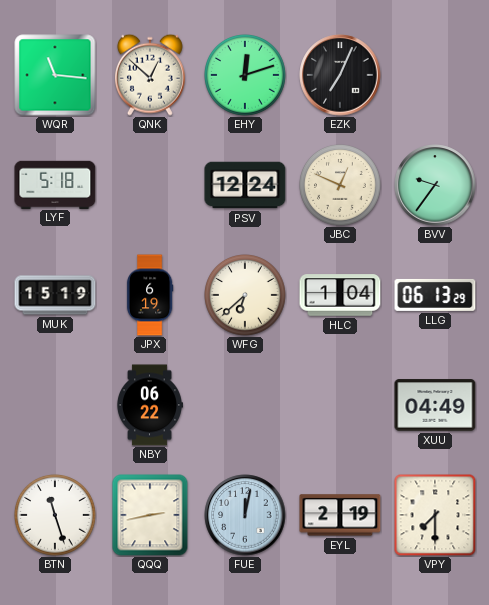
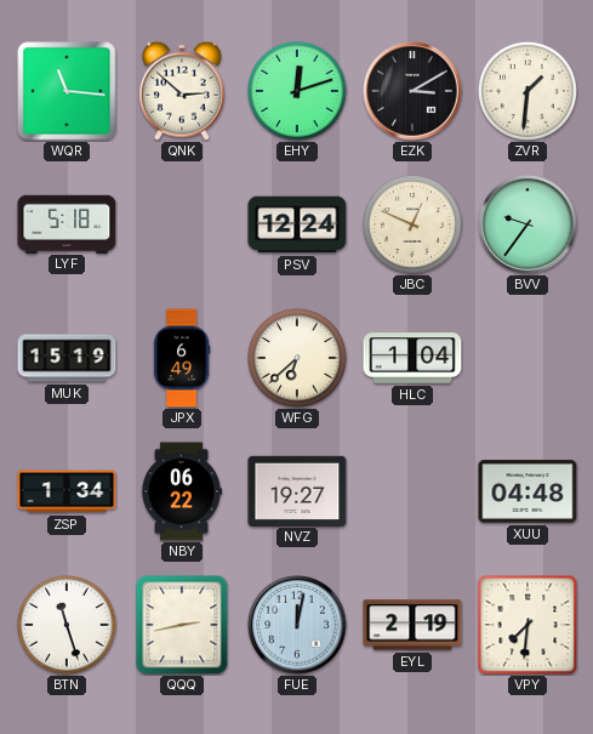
QNK: 12:52 -> 2:52
EZK: 7:04 -> 3:10
ZVR: none -> 1:31
JPX: 6:19 -> 6:49
LLG: 06:13 -> none
ZSP: none -> 1:34
NVZ: none -> 19:27
XUU: 04:49 -> 04:48
VPY: 7:30 -> 7:31
